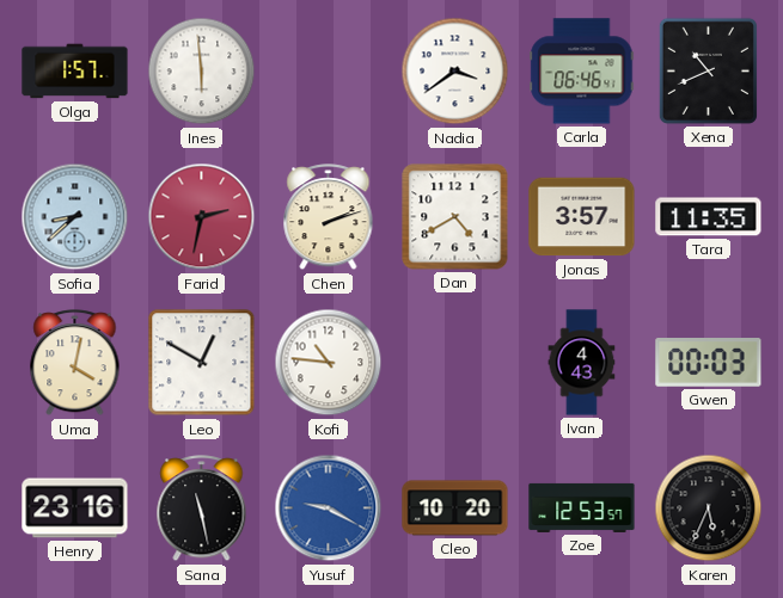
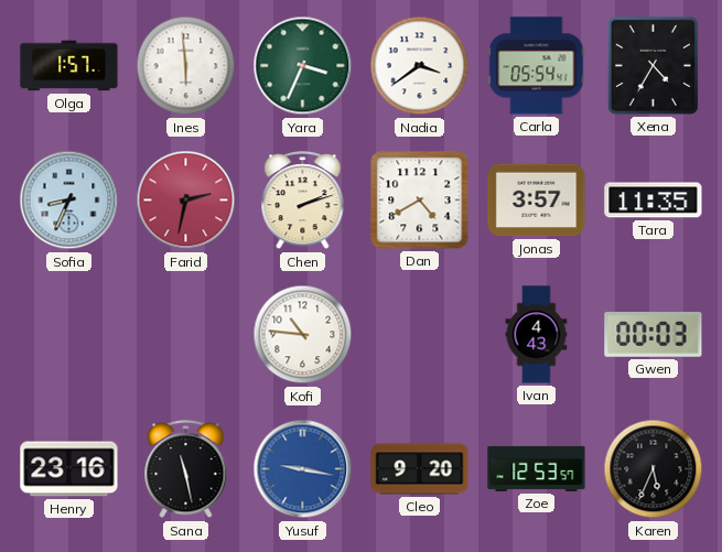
Yara: none -> 3:34
Carla: 06:46 -> 05:54
Xena: 10:41 -> 4:35
Sofia: 8:38 -> 8:34
Uma: 4:02 -> none
Leo: 12:50 -> none
Yusuf: 9:20 -> 9:17
Cleo: 10:20 -> 9:20
